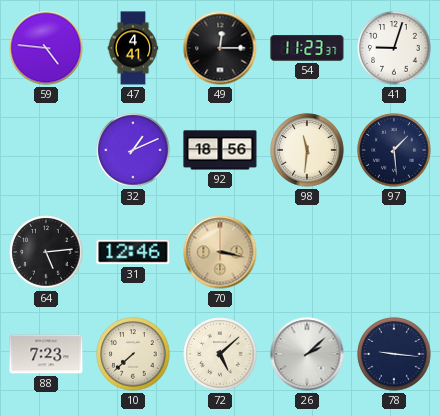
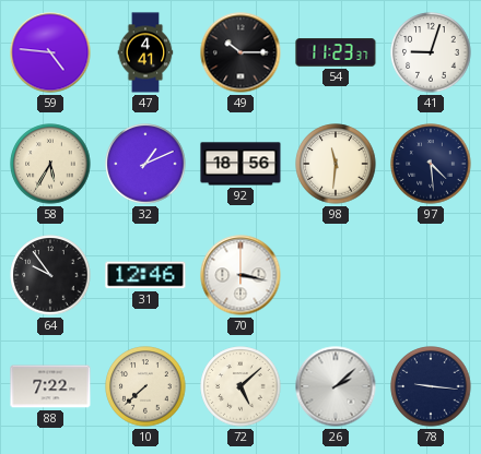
49: 12:15 -> 10:15
58: none -> 5:35
97: 1:29 -> 4:29
64: 5:14 -> 9:54
70 dial: champagne -> white
88: 7:23 -> 7:22
